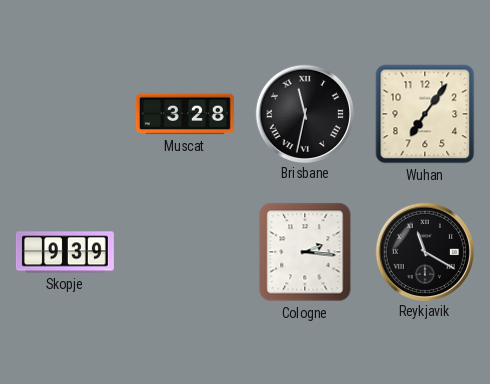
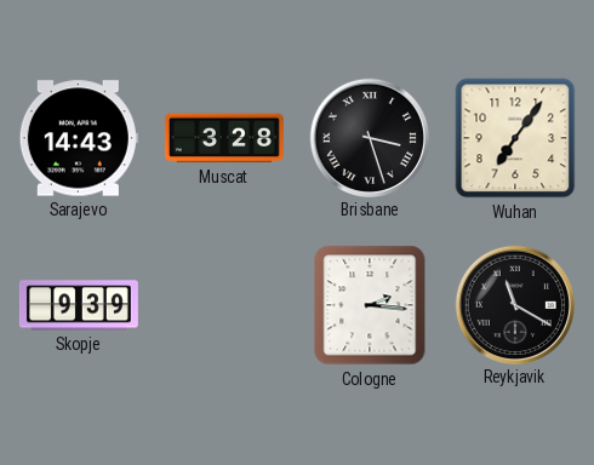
Sarajevo: none -> 14:43
Brisbane: 11:32 -> 3:27
